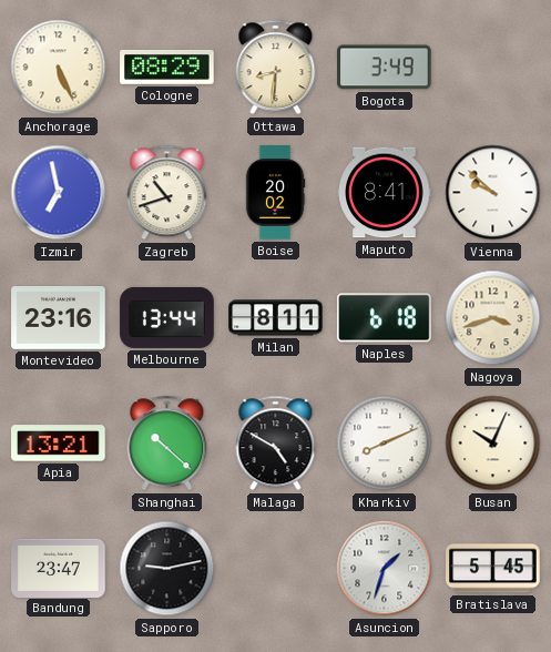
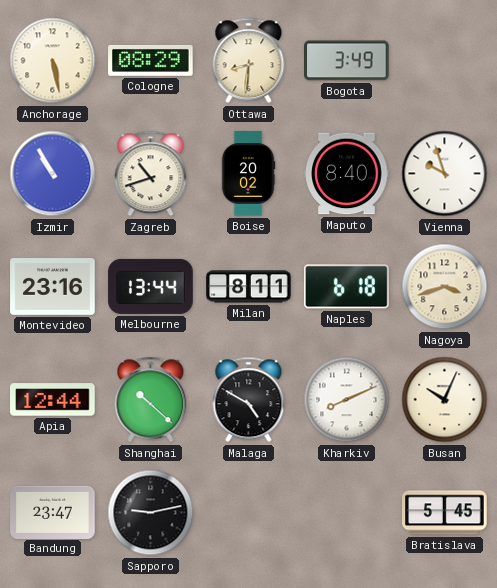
Anchorage: 5:26 -> 5:28
Izmir: 6:58 -> 10:55
Maputo: 8:41 -> 8:40
Vienna: 9:52 -> 9:57
Apia: 13:21 -> 12:44
Asuncion: 1:33 -> none
